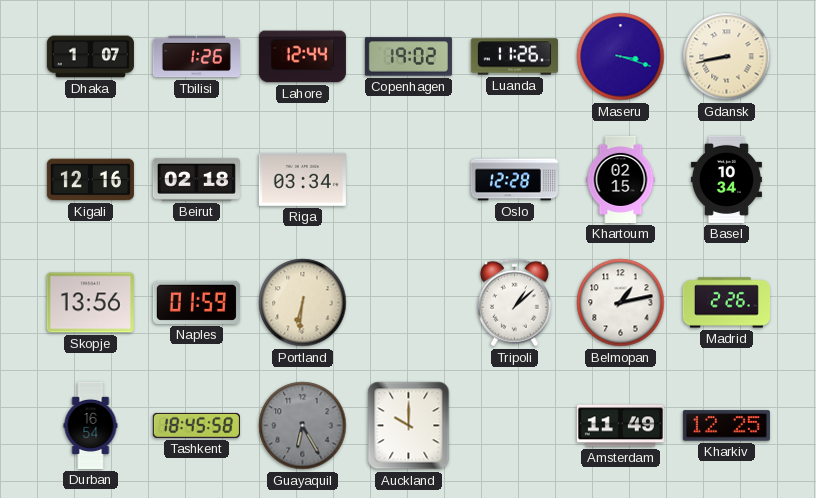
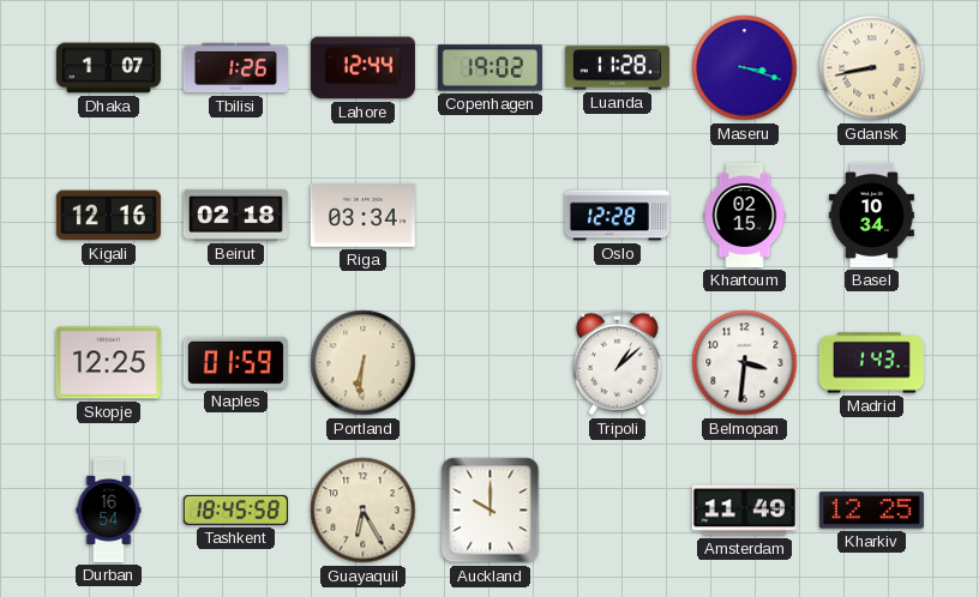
Luanda: 11:26 -> 11:28
Skopje: 13:56 -> 12:25
Belmopan: 1:13 -> 3:31
Madrid: 2:26 -> 1:43
Guayaquil dial: grey -> cream
